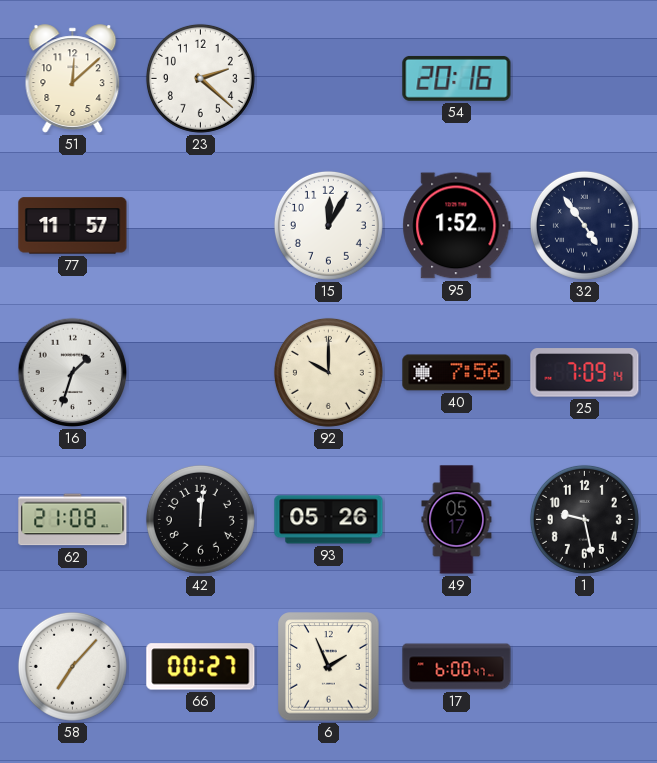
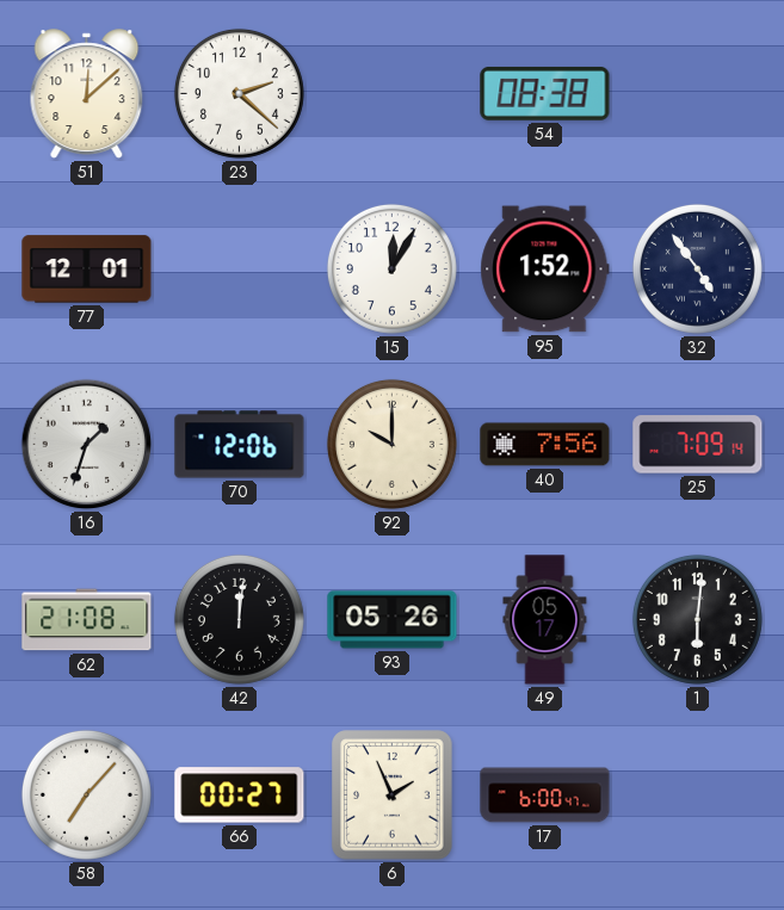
54: 20:16 -> 08:38
77: 11:57 -> 12:01
70: none -> 12:06
1: 9:28 -> 6:01
